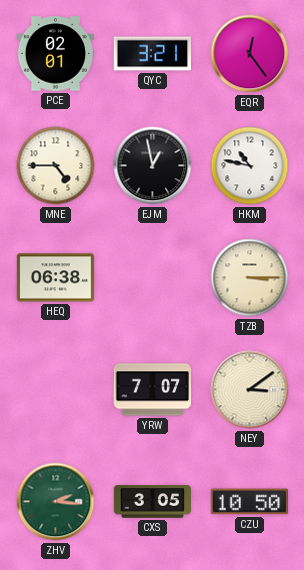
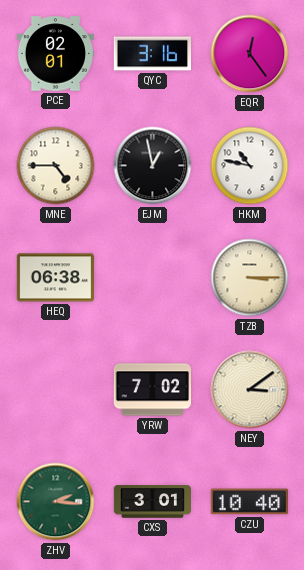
QYC: 3:21 -> 3:16
YRW: 7:07 -> 7:02
CXS: 3:05 -> 3:01
CZU: 10:50 -> 10:40
